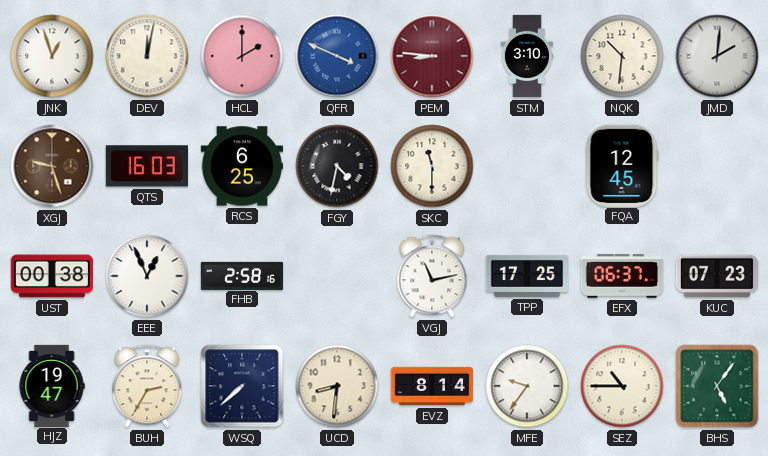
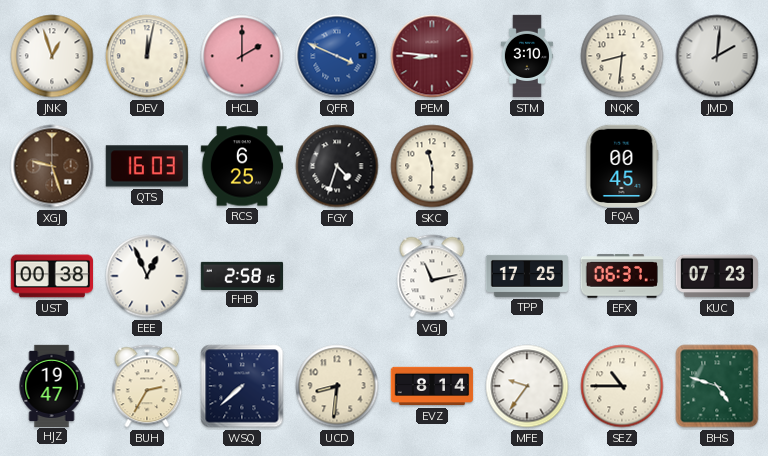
NQK: 10:31 -> 8:31
FGY: 4:32 -> 4:33
FQA: 12:45 -> 00:45
BHS: 5:06 -> 4:48
